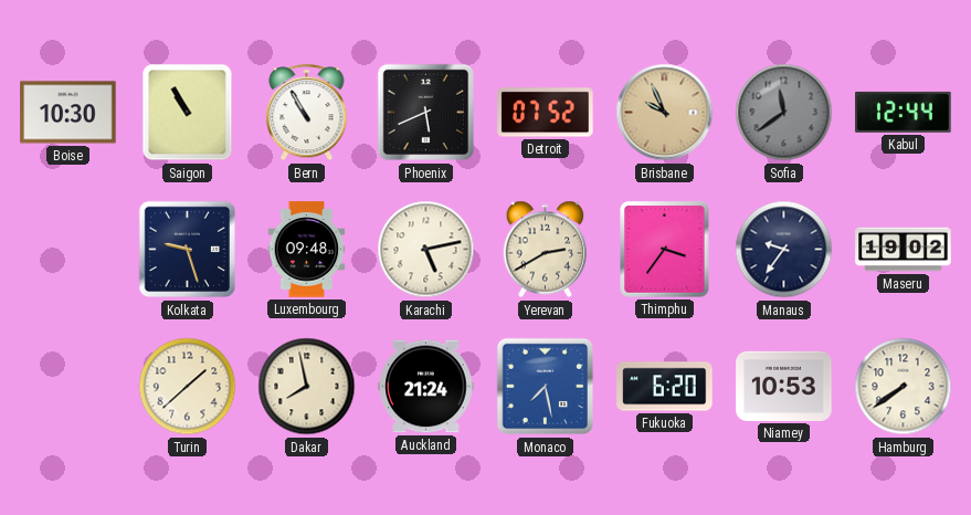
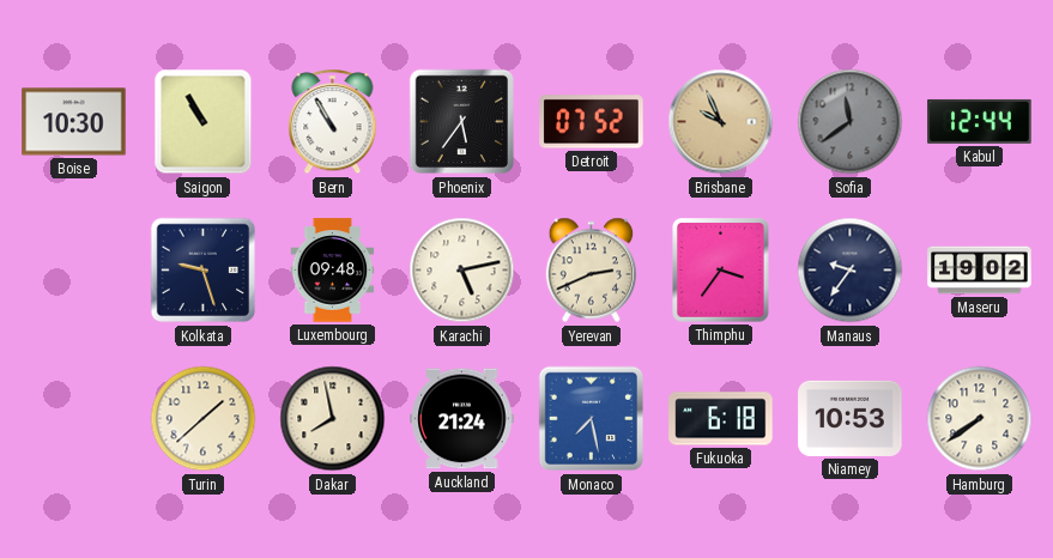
Phoenix: 5:41 -> 5:36
Yerevan: 2:40 -> 2:41
Fukuoka: 6:20 -> 6:18
